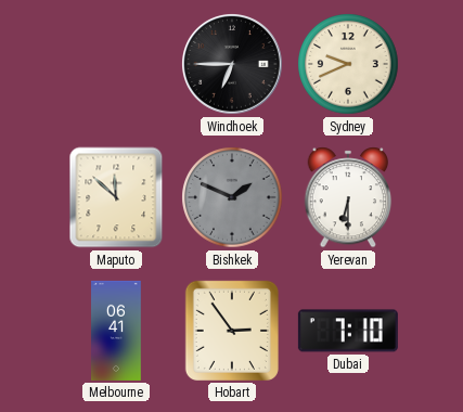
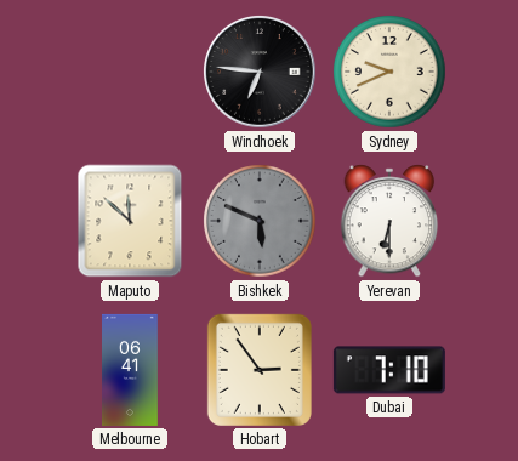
Windhoek: 6:45 -> 6:46
Bishkek: 1:49 -> 5:49
